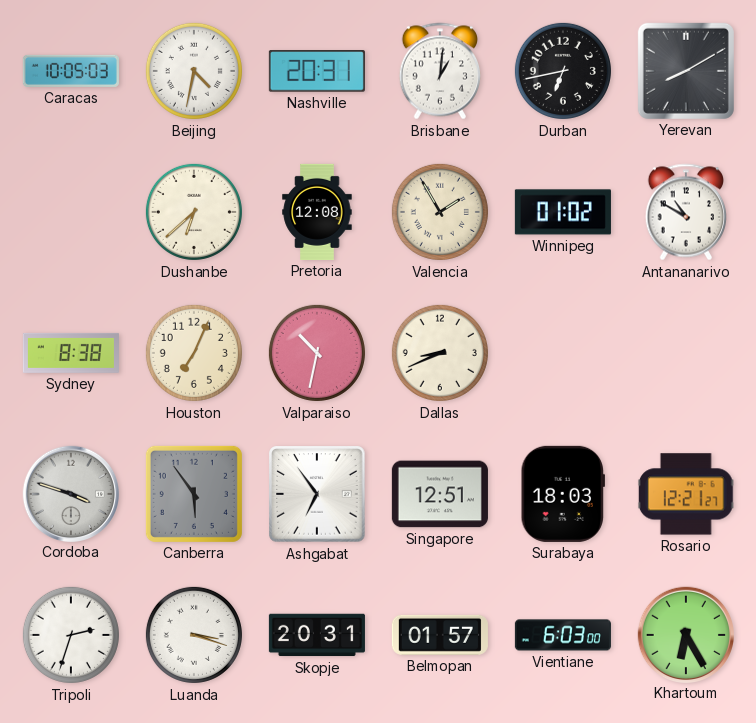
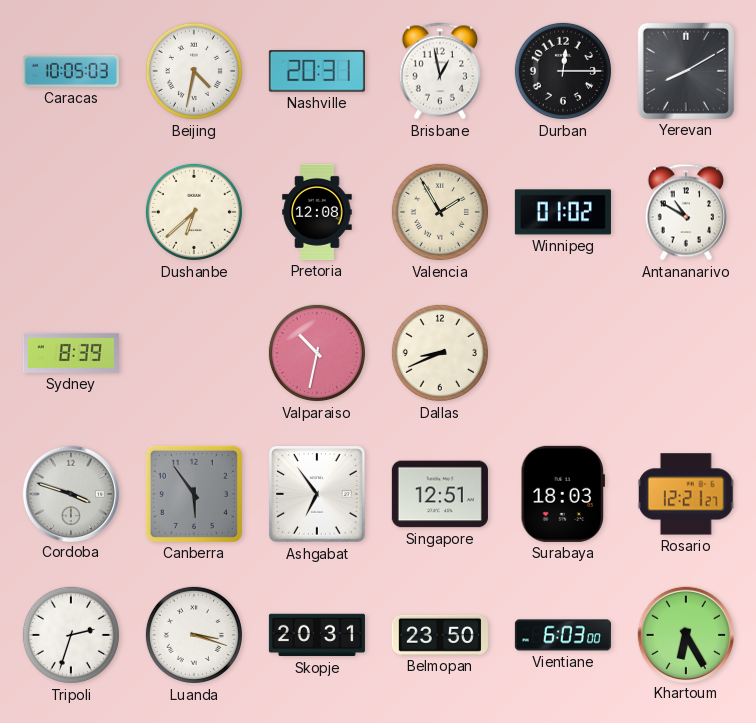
Brisbane: 1:01 -> 12:58
Durban: 6:43 -> 12:15
Sydney: 8:38 -> 8:39
Houston: 7:04 -> none
Belmopan: 01:57 -> 23:50
